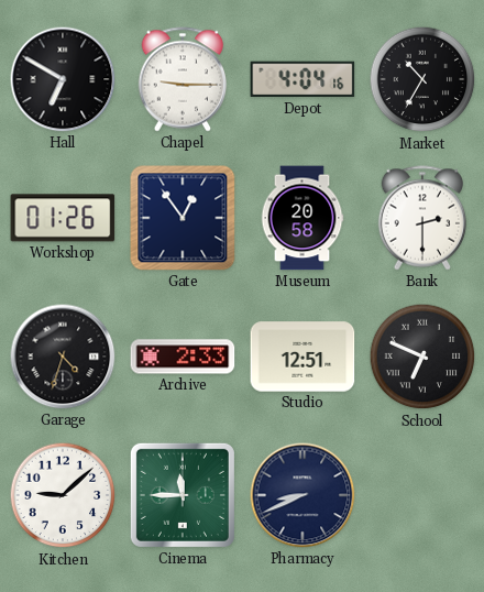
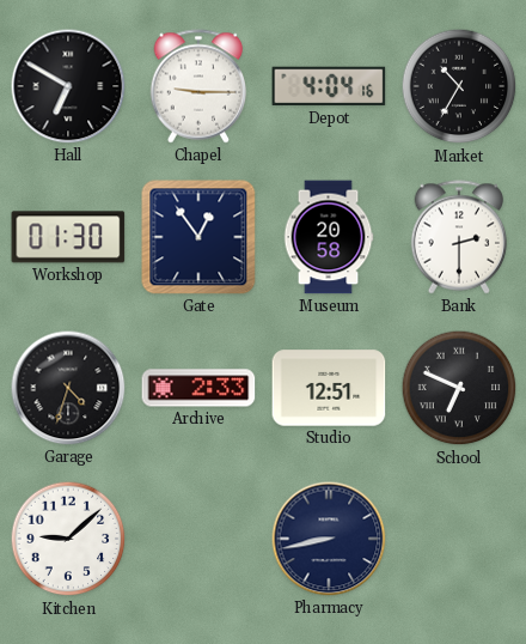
Workshop: 01:26 -> 01:30
Cinema: 11:45 -> none
Pharmacy: 8:41 -> 8:43
